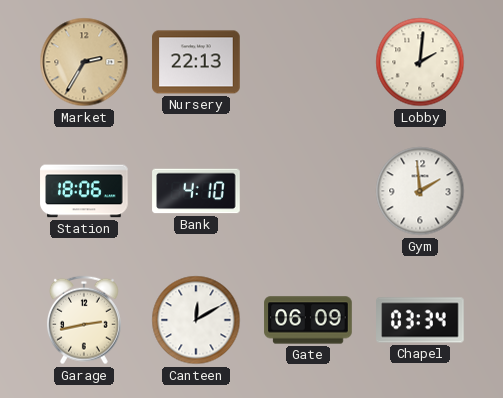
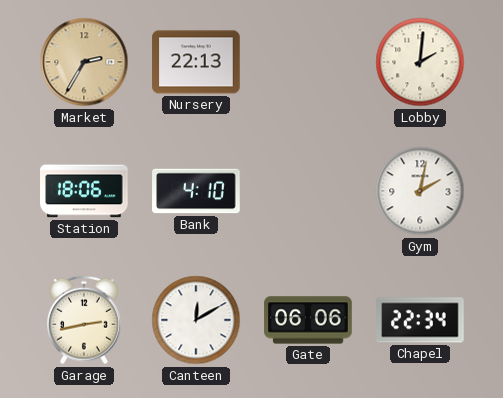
Gym: 1:59 -> 2:02
Gate: 06:09 -> 06:06
Chapel: 03:34 -> 22:34
